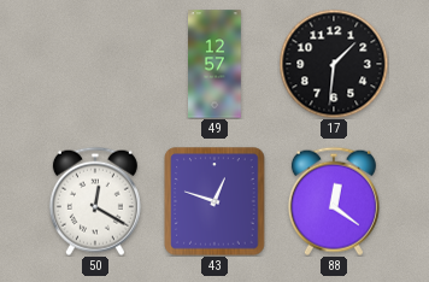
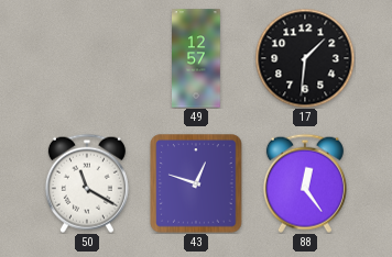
50: 12:20 -> 11:20
88: 12:21 -> 12:24
